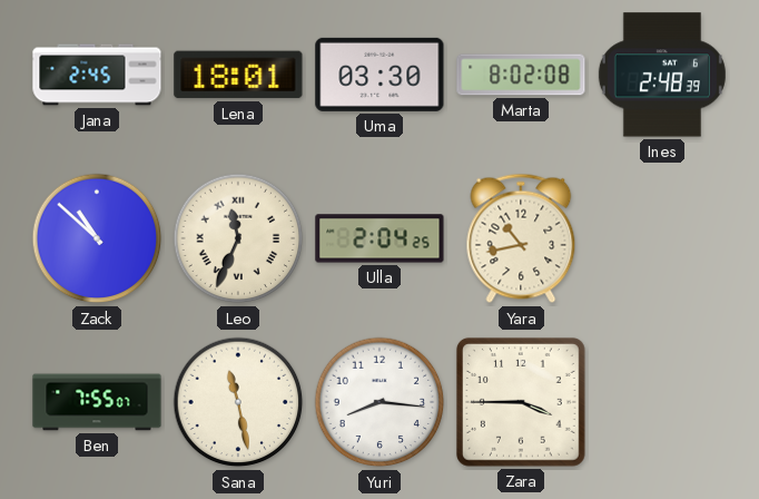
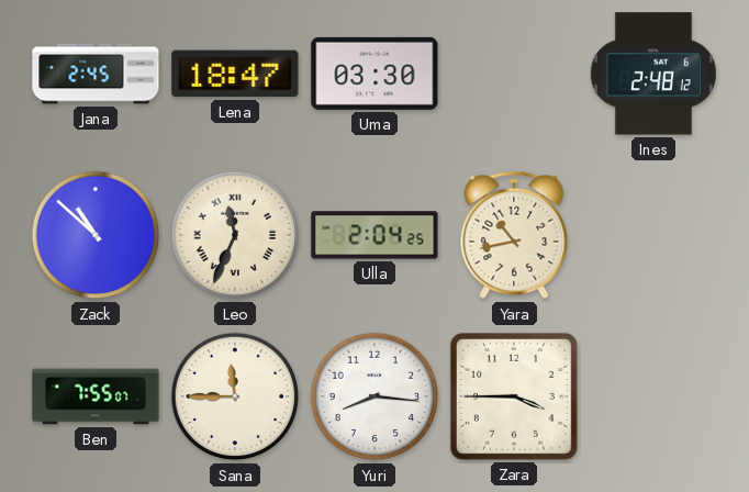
Lena: 18:01 -> 18:47
Marta: 8:02 -> none
Ines: 2:48:39 -> 2:48:12
Sana: 11:28 -> 11:45
